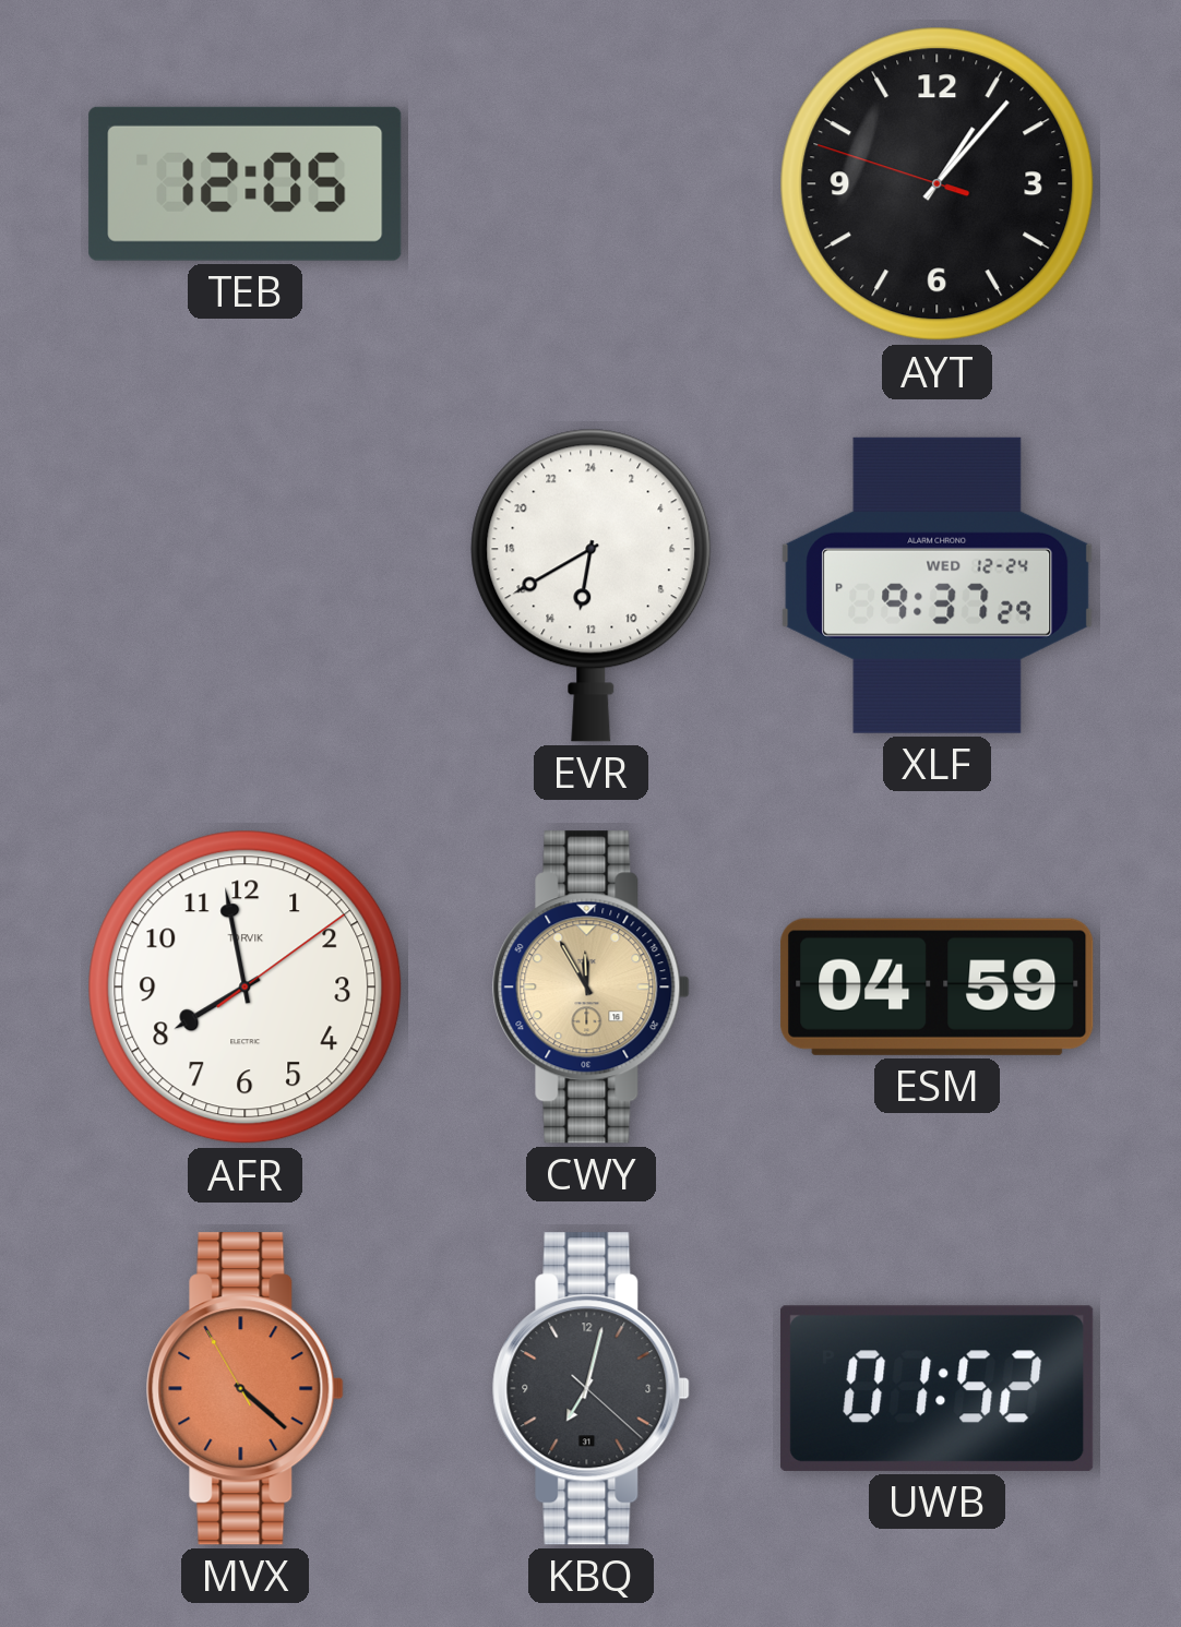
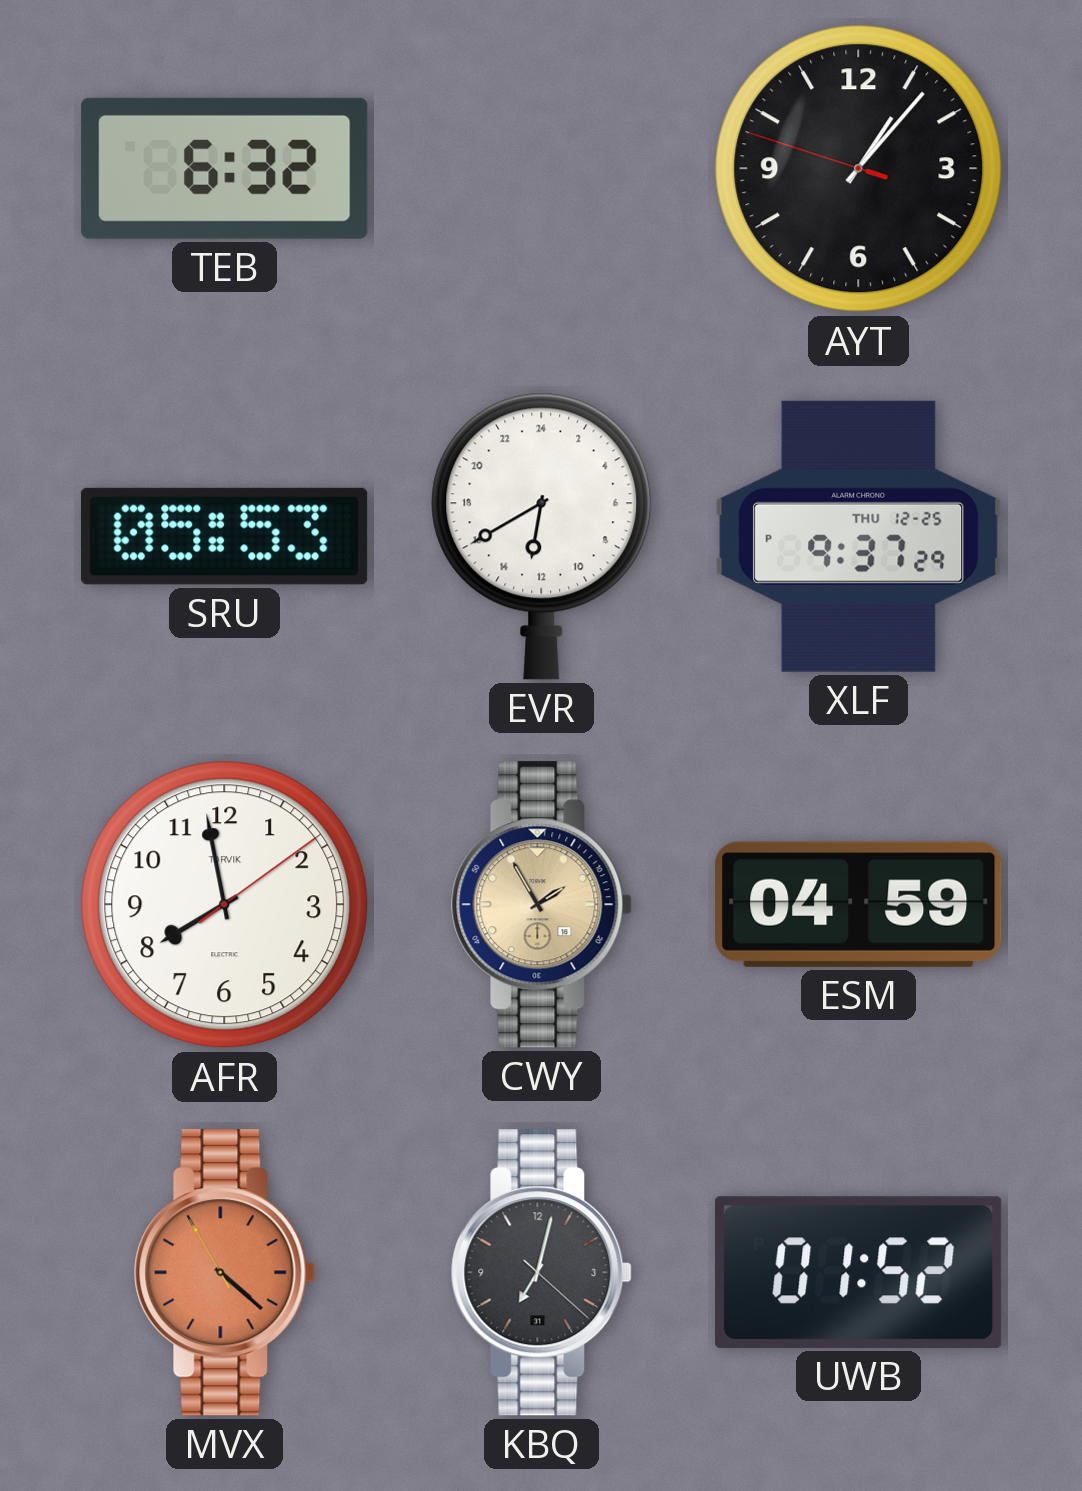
TEB: 12:05 -> 6:32
SRU: none -> 05:53
XLF date: WED 12-24 -> THU 12-25
CWY: 11:55 -> 1:55
